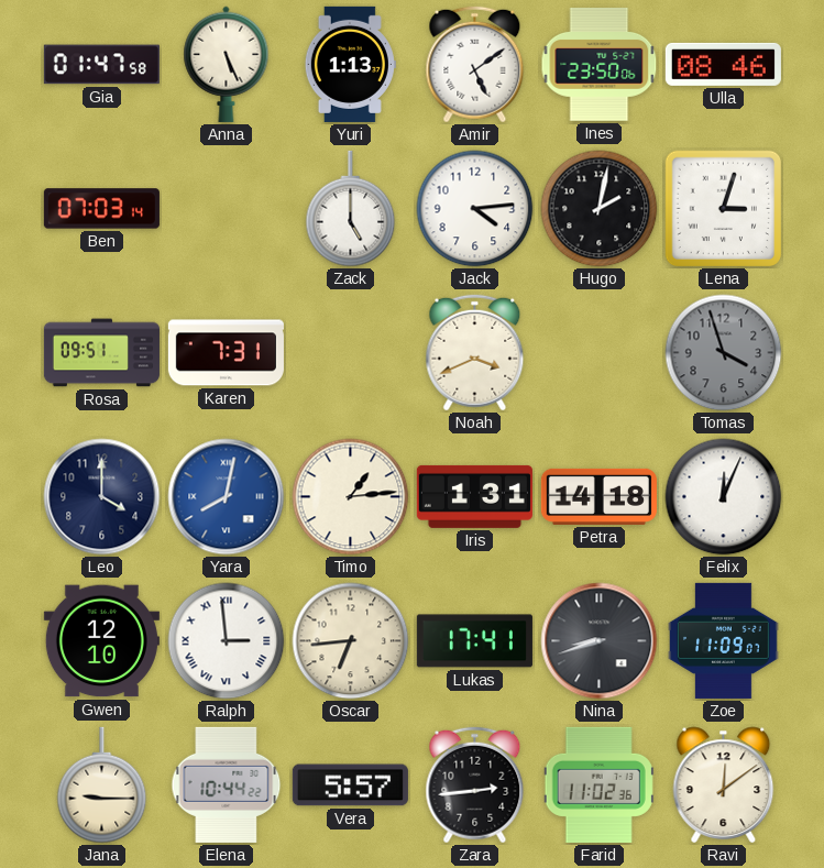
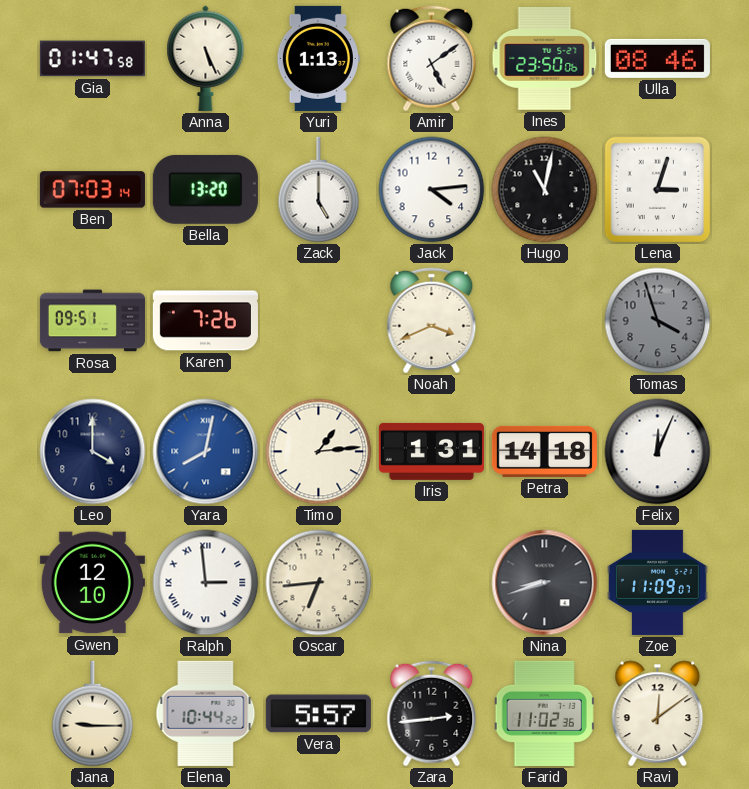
Bella: none -> 13:20
Hugo: 2:02 -> 11:02
Karen: 7:31 -> 7:26
Lukas: 17:41 -> none
